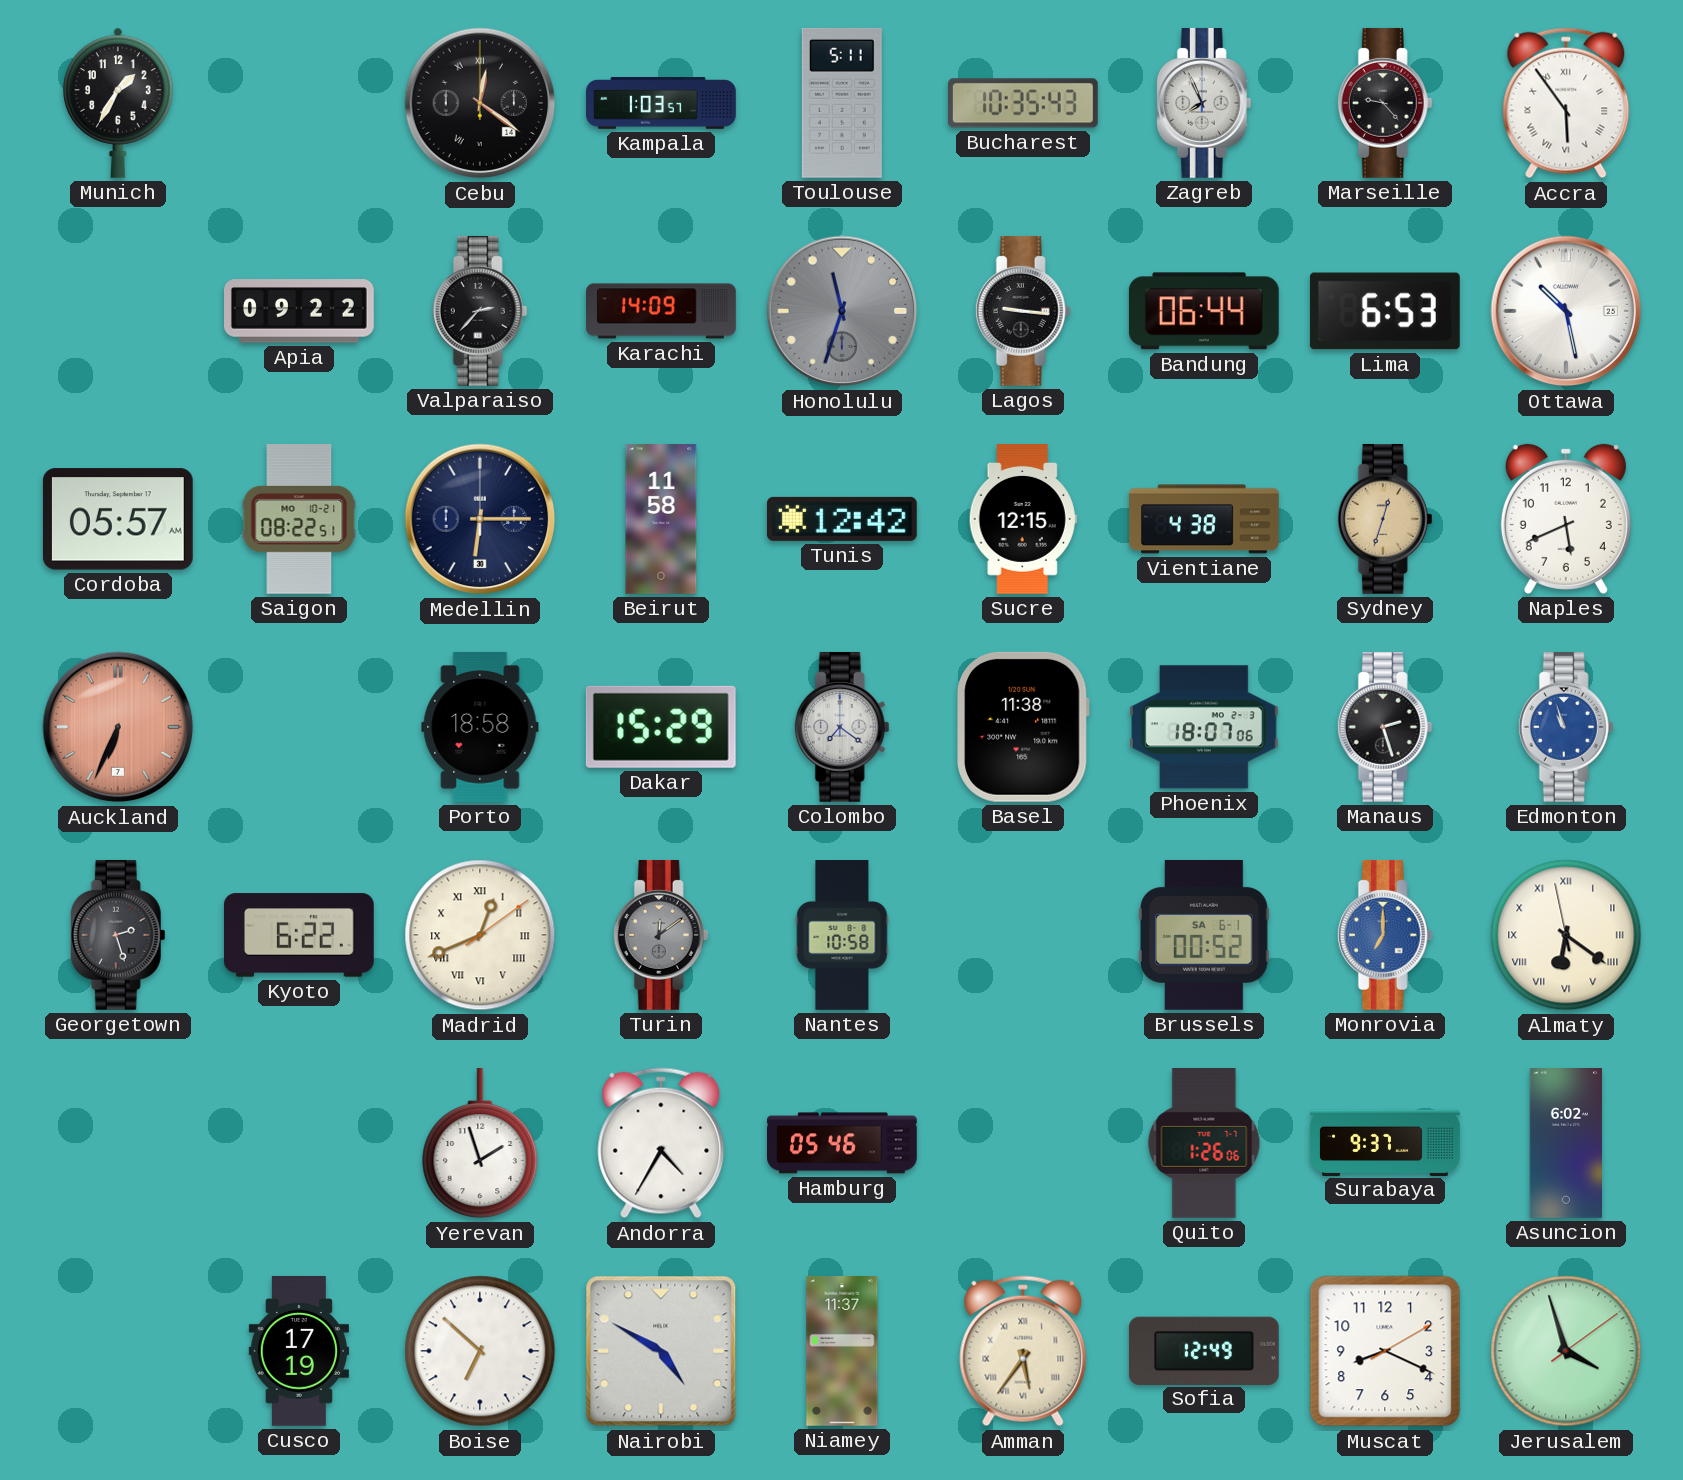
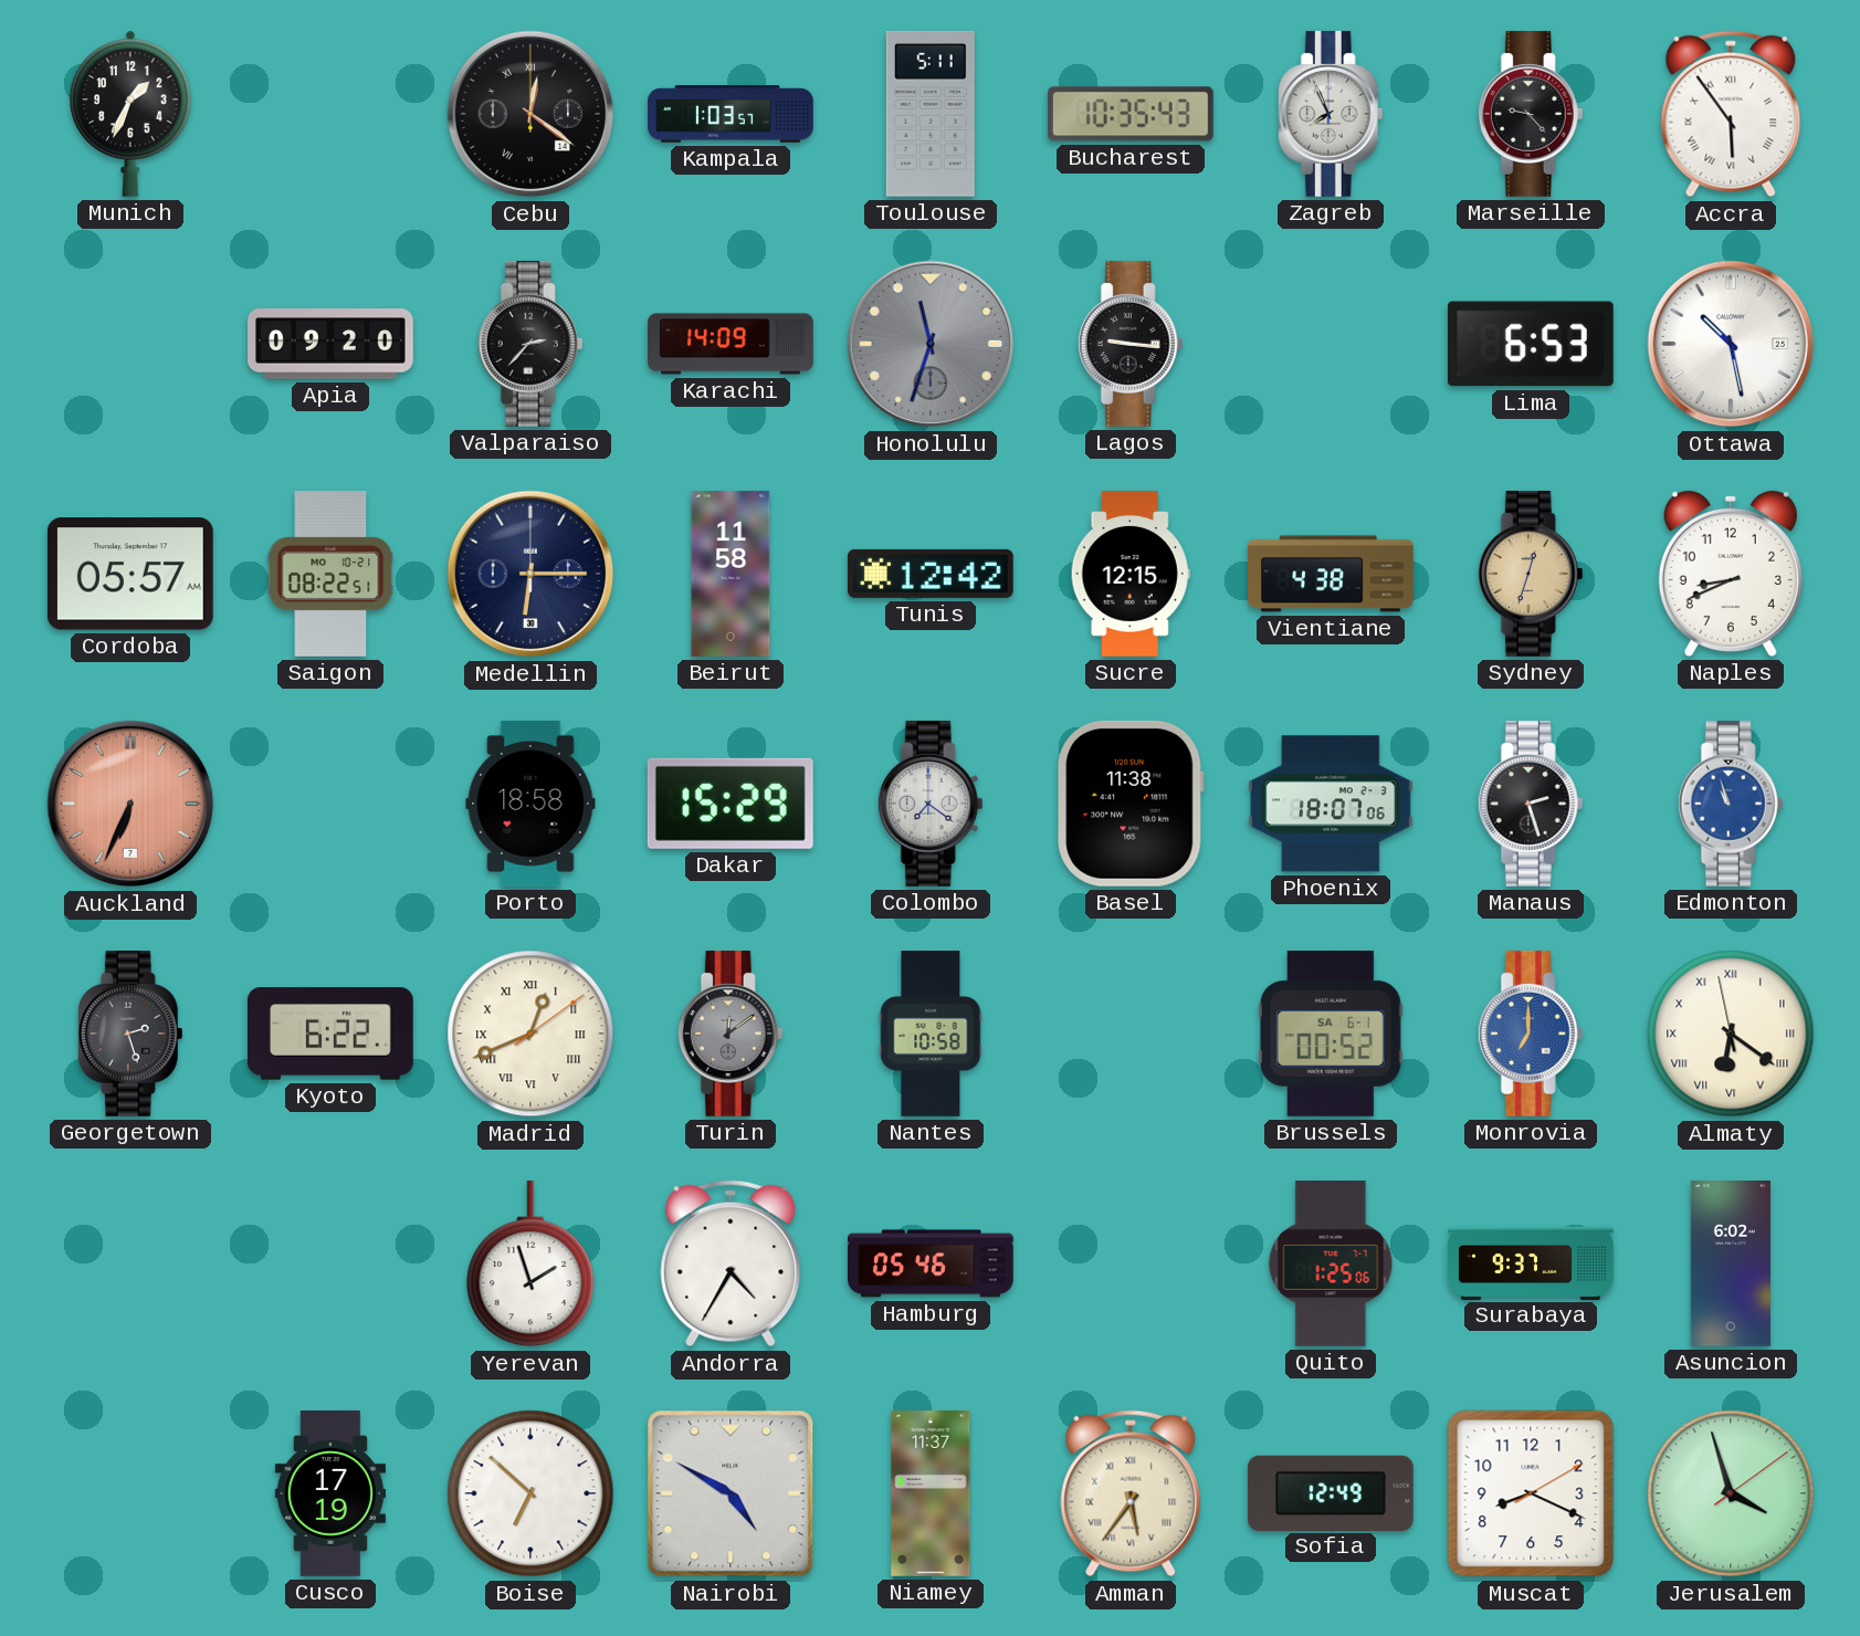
Munich: 1:35 -> 1:34
Apia: 09:22 -> 09:20
Bandung: 06:44 -> none
Naples: 5:41 -> 8:41
Quito: 1:26 -> 1:25
